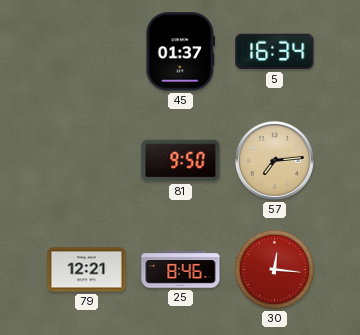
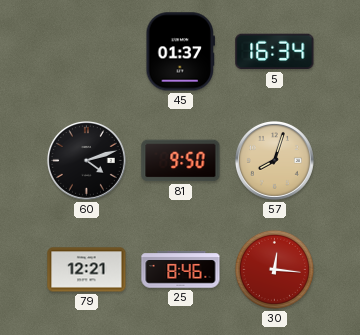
60: none -> 4:12
57: 7:14 -> 8:03
